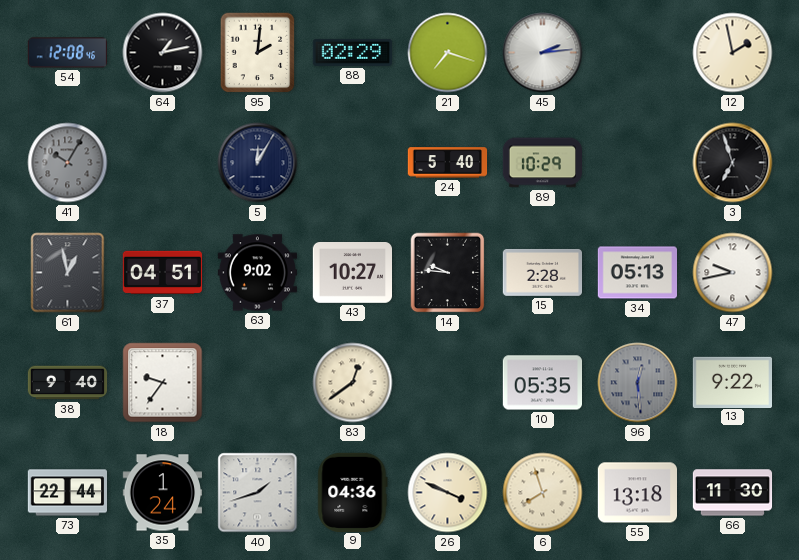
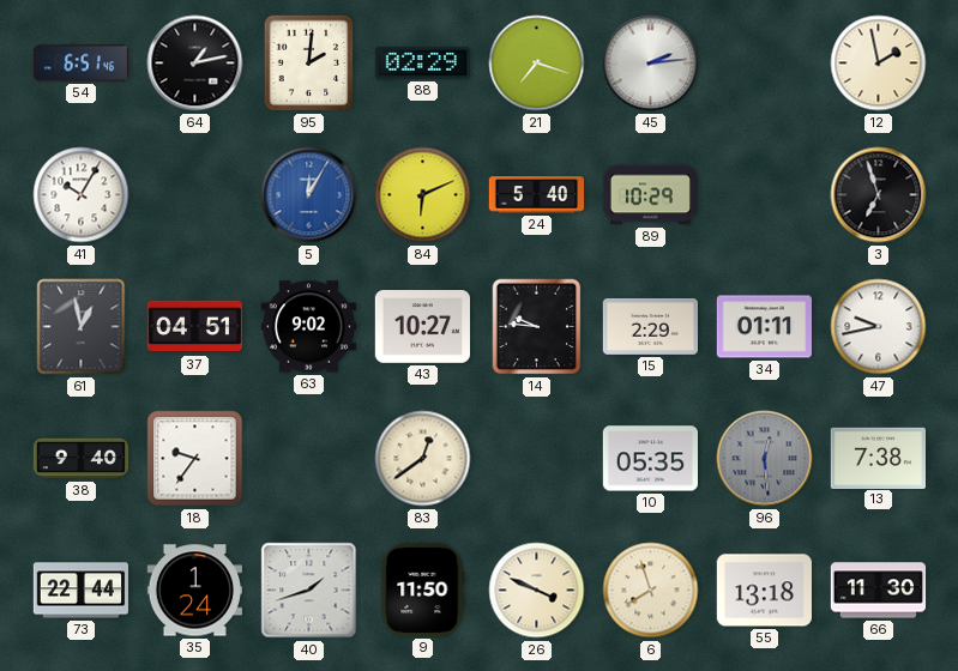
54: 12:08 -> 6:51
41 dial: grey -> white
5 dial: navy -> blue
84: none -> 6:11
15: 2:28 -> 2:29
34: 05:13 -> 01:11
13: 9:22 -> 7:38
9: 04:36 -> 11:50
